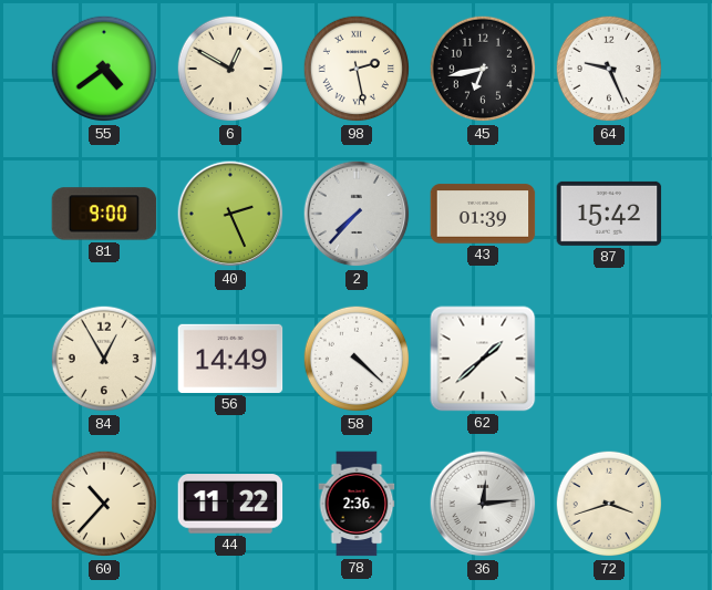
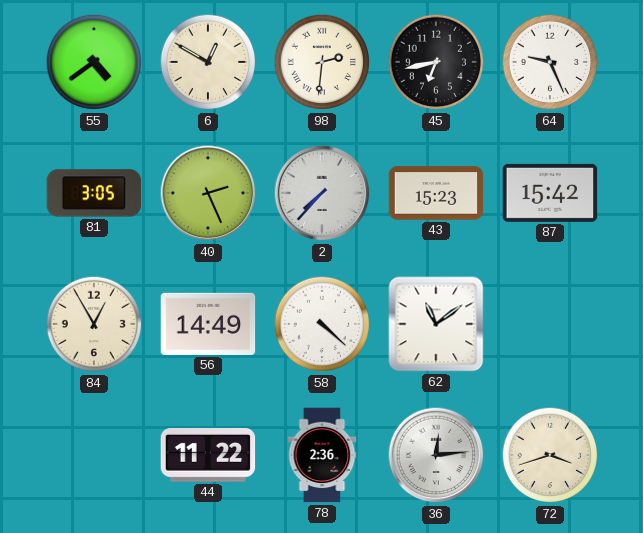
98: 2:28 -> 2:31
81: 9:00 -> 3:05
43: 01:39 -> 15:23
62: 1:38 -> 11:09
60: 10:37 -> none
